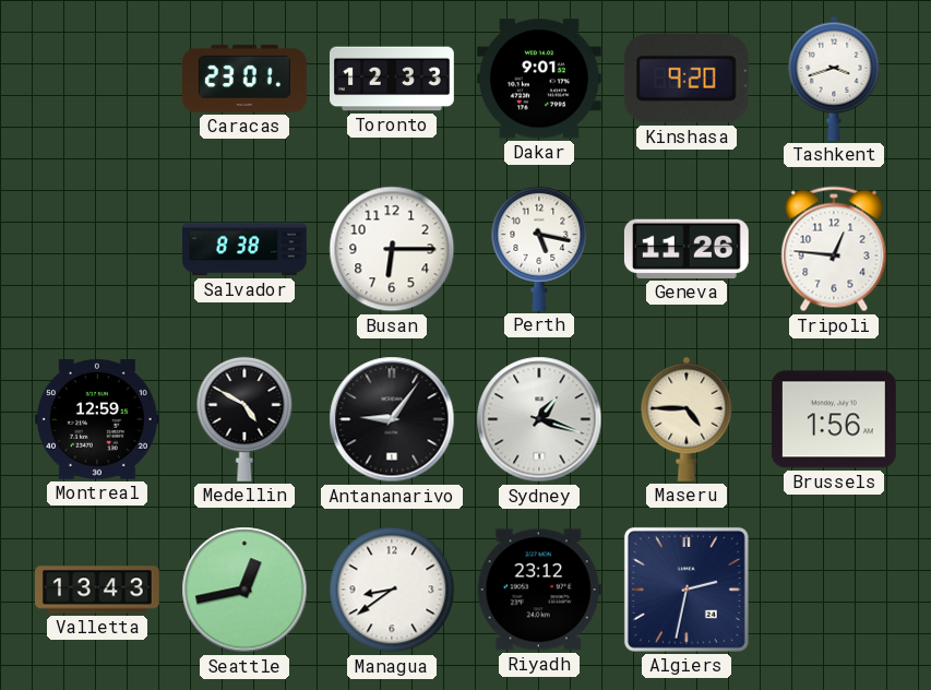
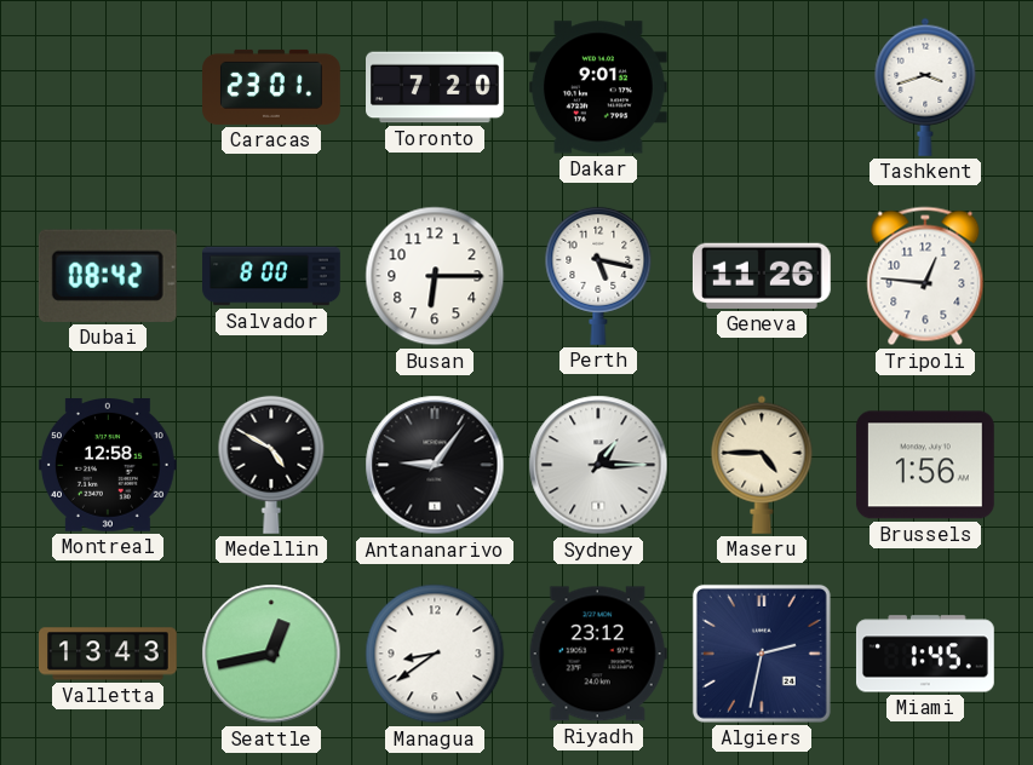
Toronto: 12:33 -> 7:20
Kinshasa: 9:20 -> none
Dubai: none -> 08:42
Salvador: 8:38 -> 8:00
Montreal: 12:59 -> 12:58
Sydney: 1:18 -> 1:15
Miami: none -> 1:45
